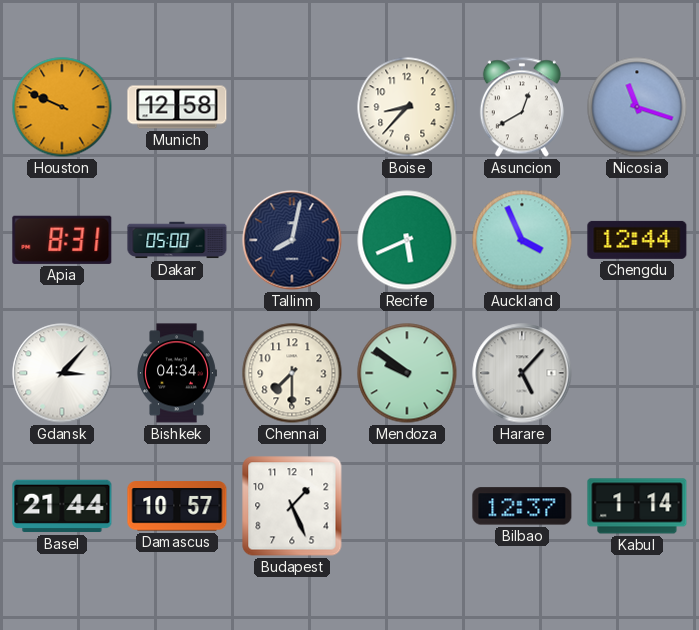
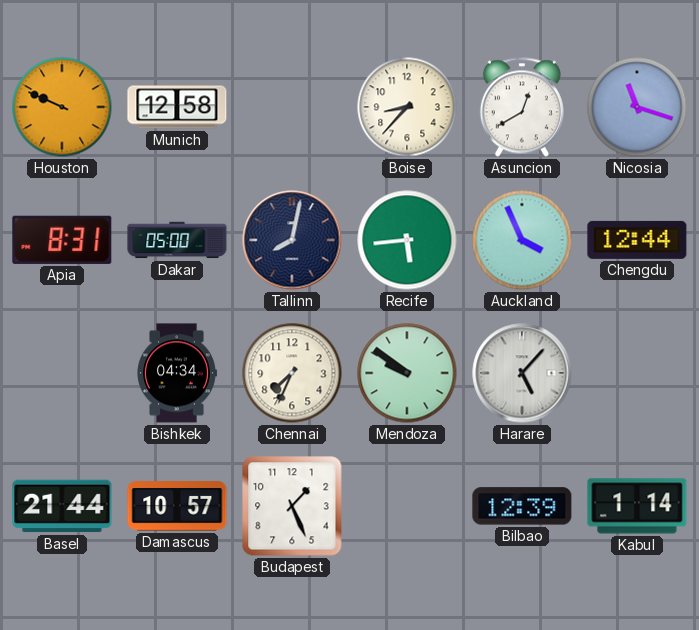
Recife: 5:41 -> 5:44
Gdansk: 3:07 -> none
Chennai: 7:30 -> 7:34
Bilbao: 12:37 -> 12:39
